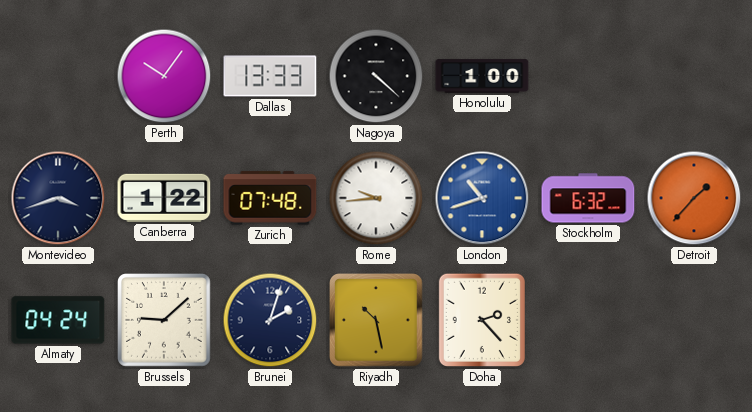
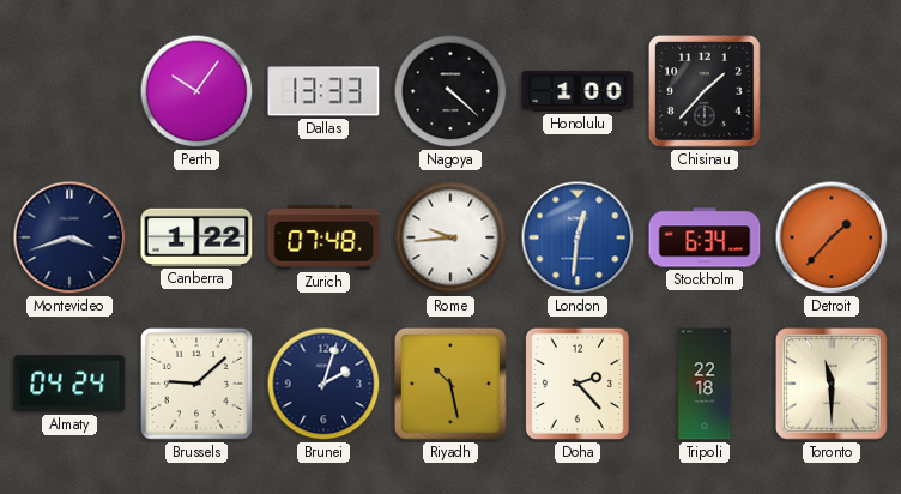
Chisinau: none -> 1:37
London: 10:42 -> 12:31
Stockholm: 6:32 -> 6:34
Tripoli: none -> 22:18
Toronto: none -> 11:30
